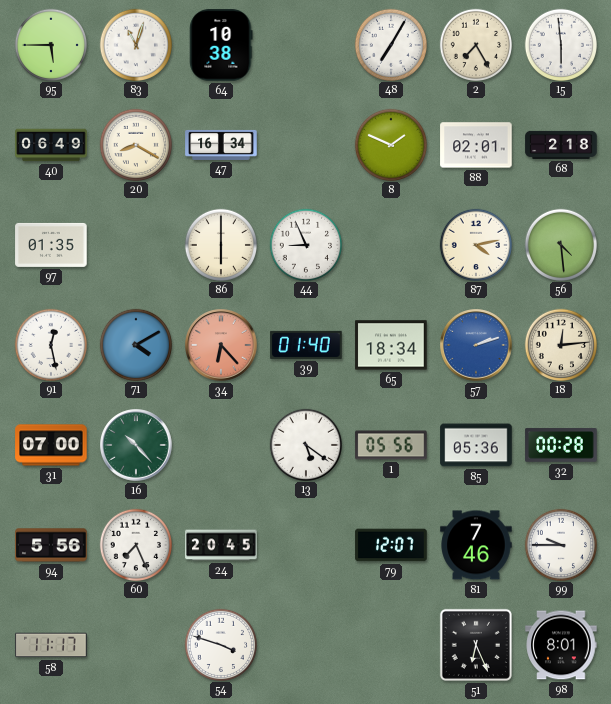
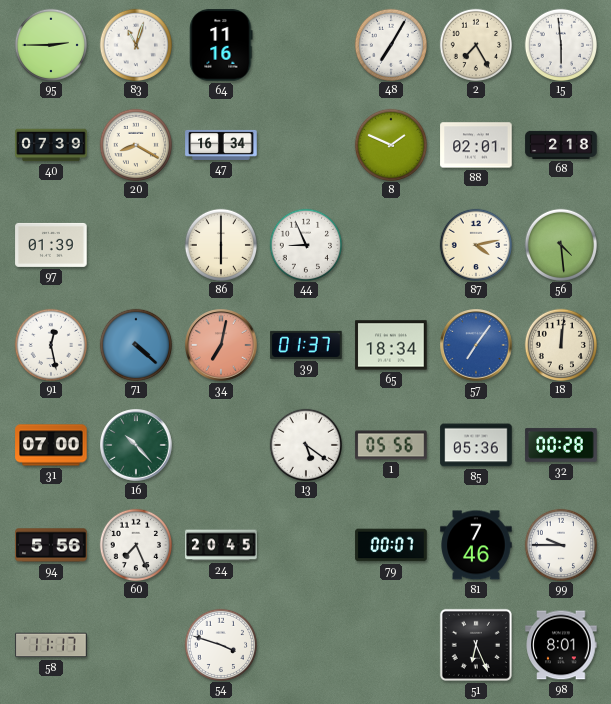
95: 5:45 -> 2:45
64: 10:38 -> 11:16
40: 06:49 -> 07:39
97: 01:35 -> 01:39
71: 4:10 -> 4:22
34: 6:23 -> 7:02
39: 01:40 -> 01:37
57: 2:12 -> 7:06
18: 12:14 -> 12:01
79: 12:07 -> 00:07
